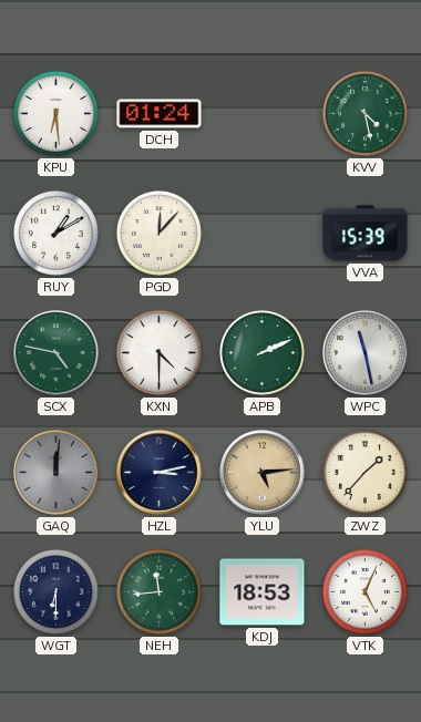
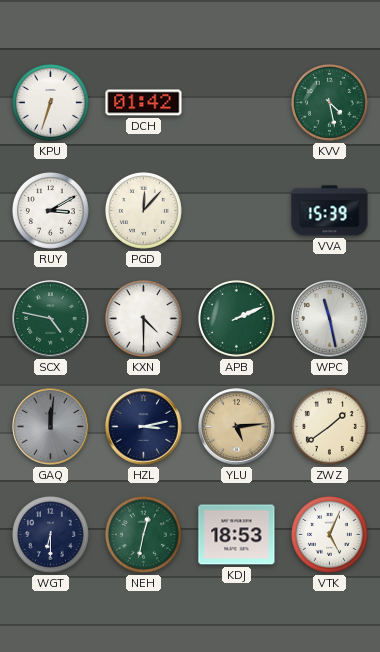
KPU: 6:29 -> 6:33
DCH: 01:24 -> 01:42
RUY: 1:10 -> 3:10
ZWZ: 1:37 -> 1:39
NEH: 11:44 -> 12:32
